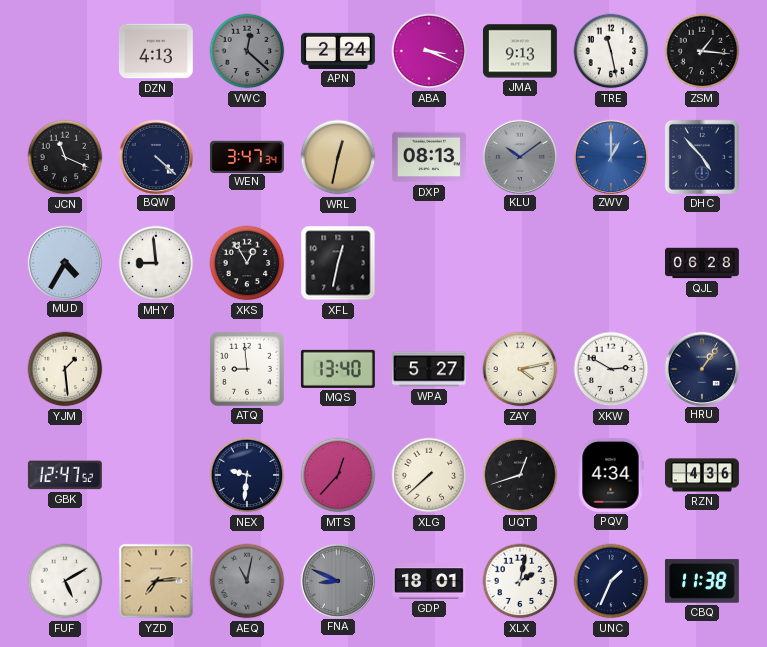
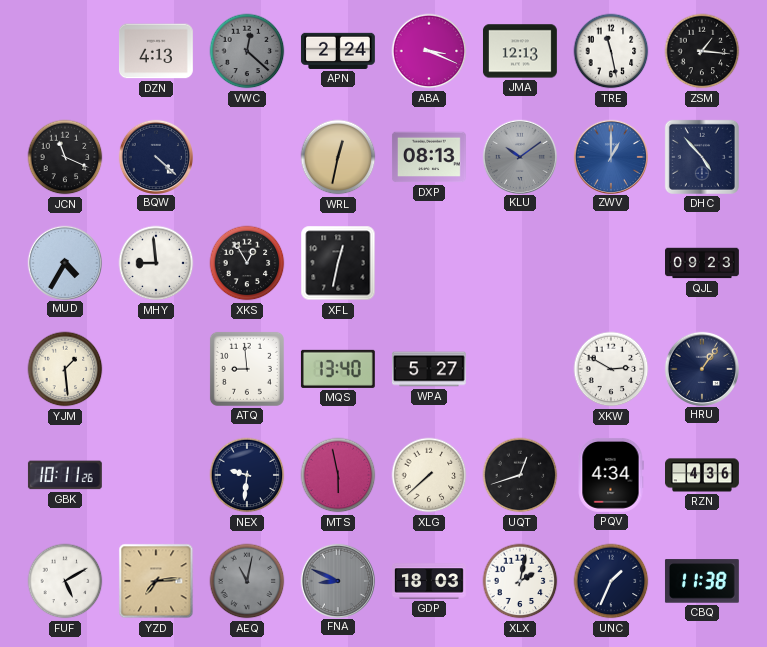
JMA: 9:13 -> 12:13
WEN: 3:47 -> none
QJL: 06:28 -> 09:23
ZAY: 4:13 -> none
GBK: 12:47 -> 10:11
MTS: 12:37 -> 5:58
GDP: 18:01 -> 18:03
